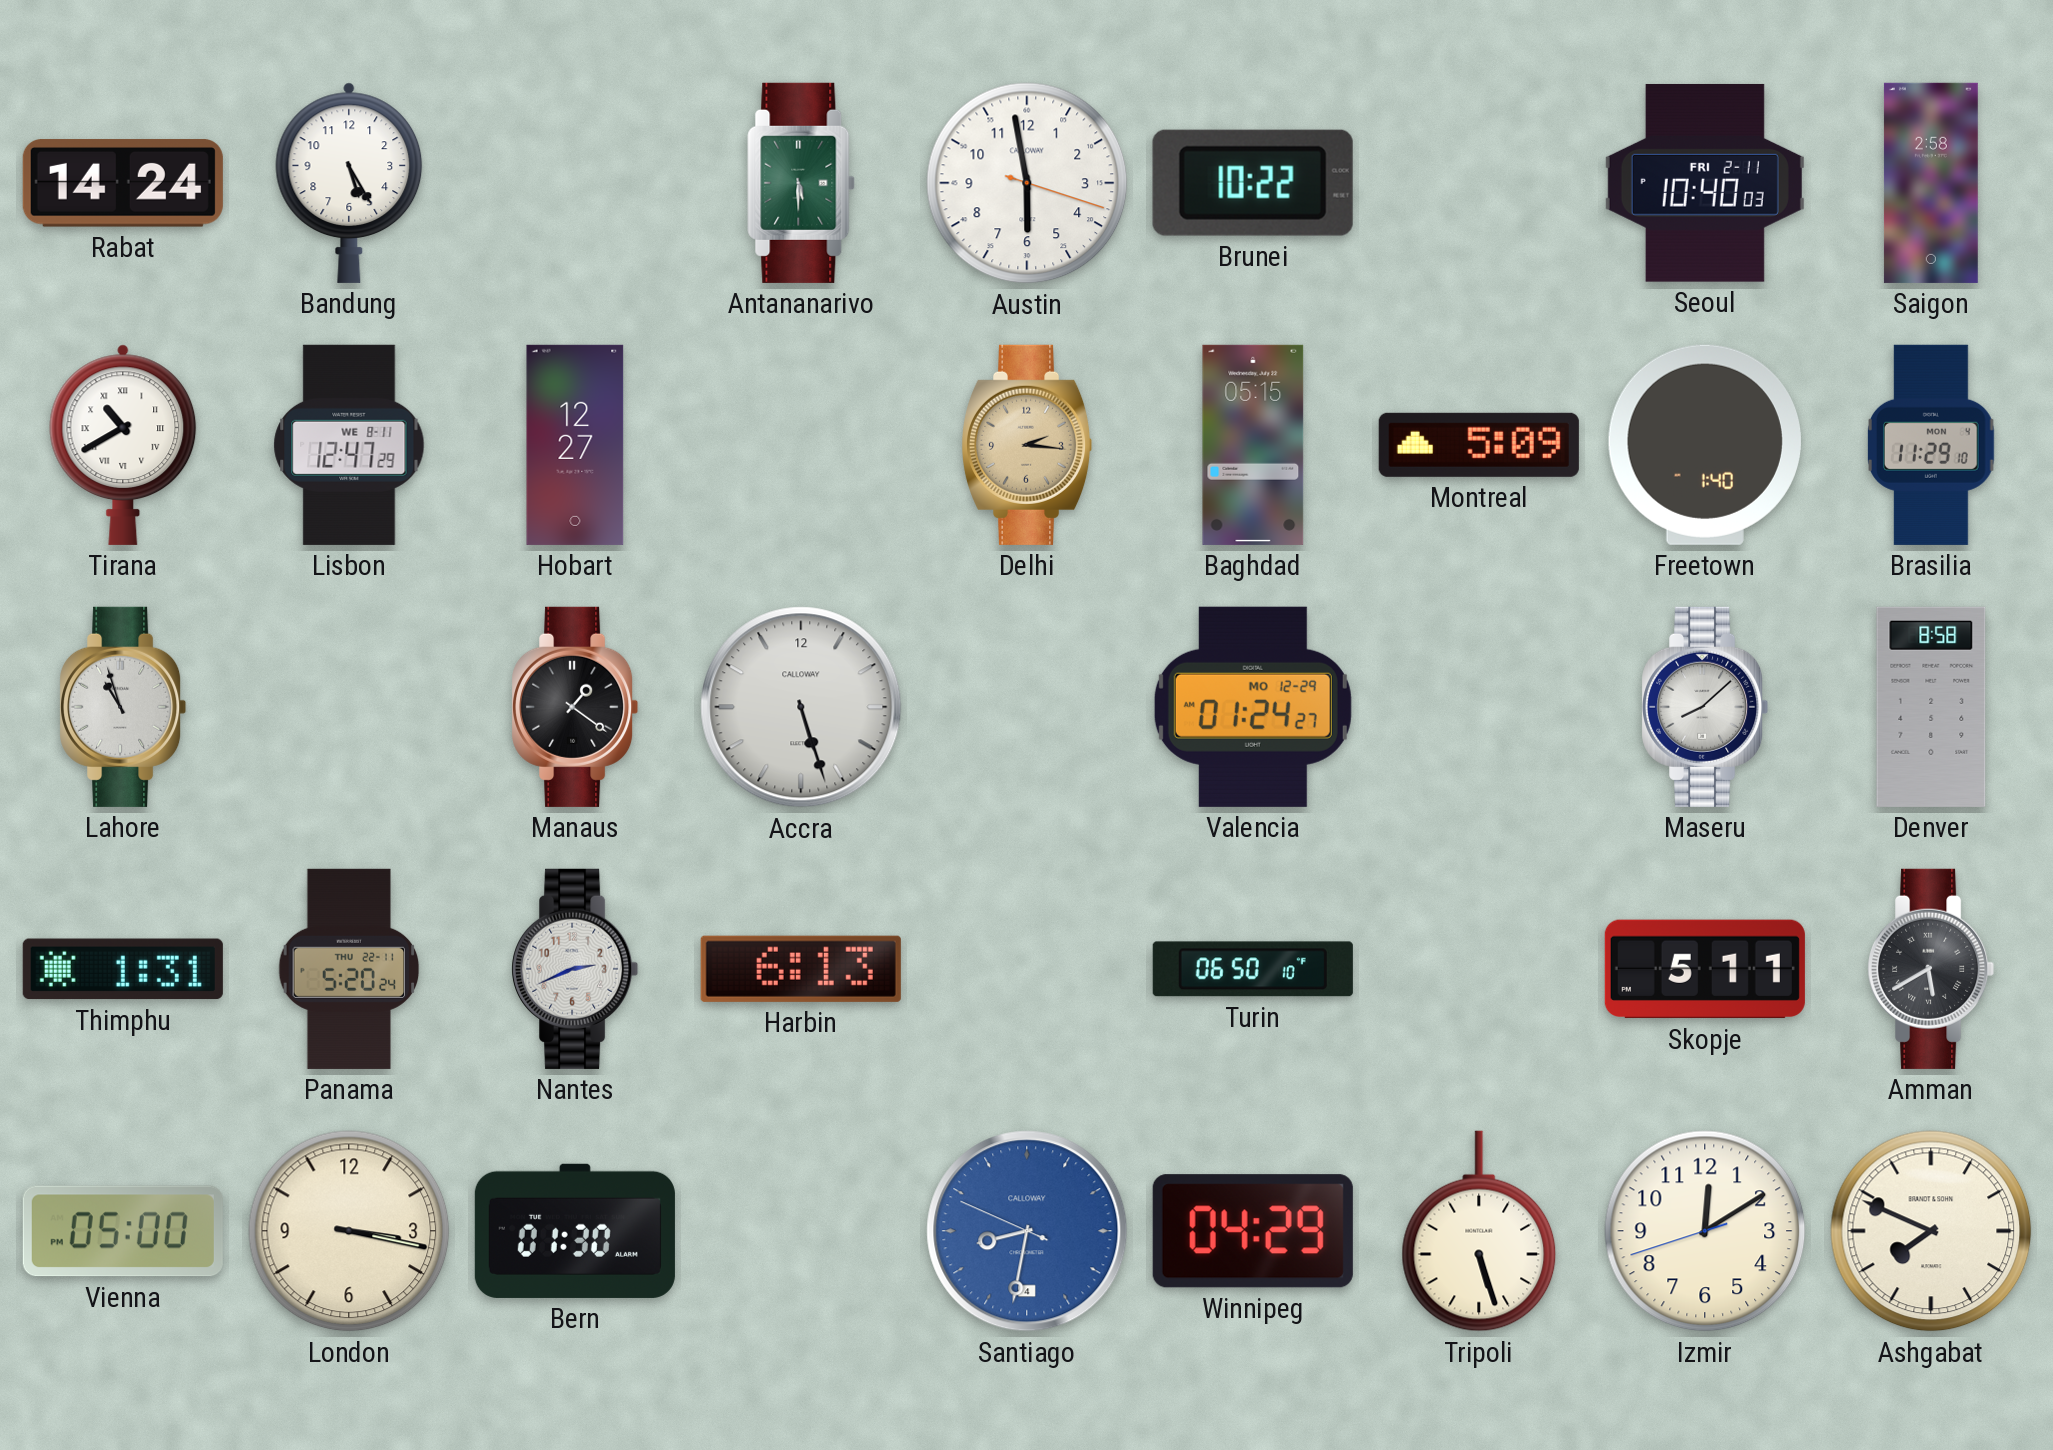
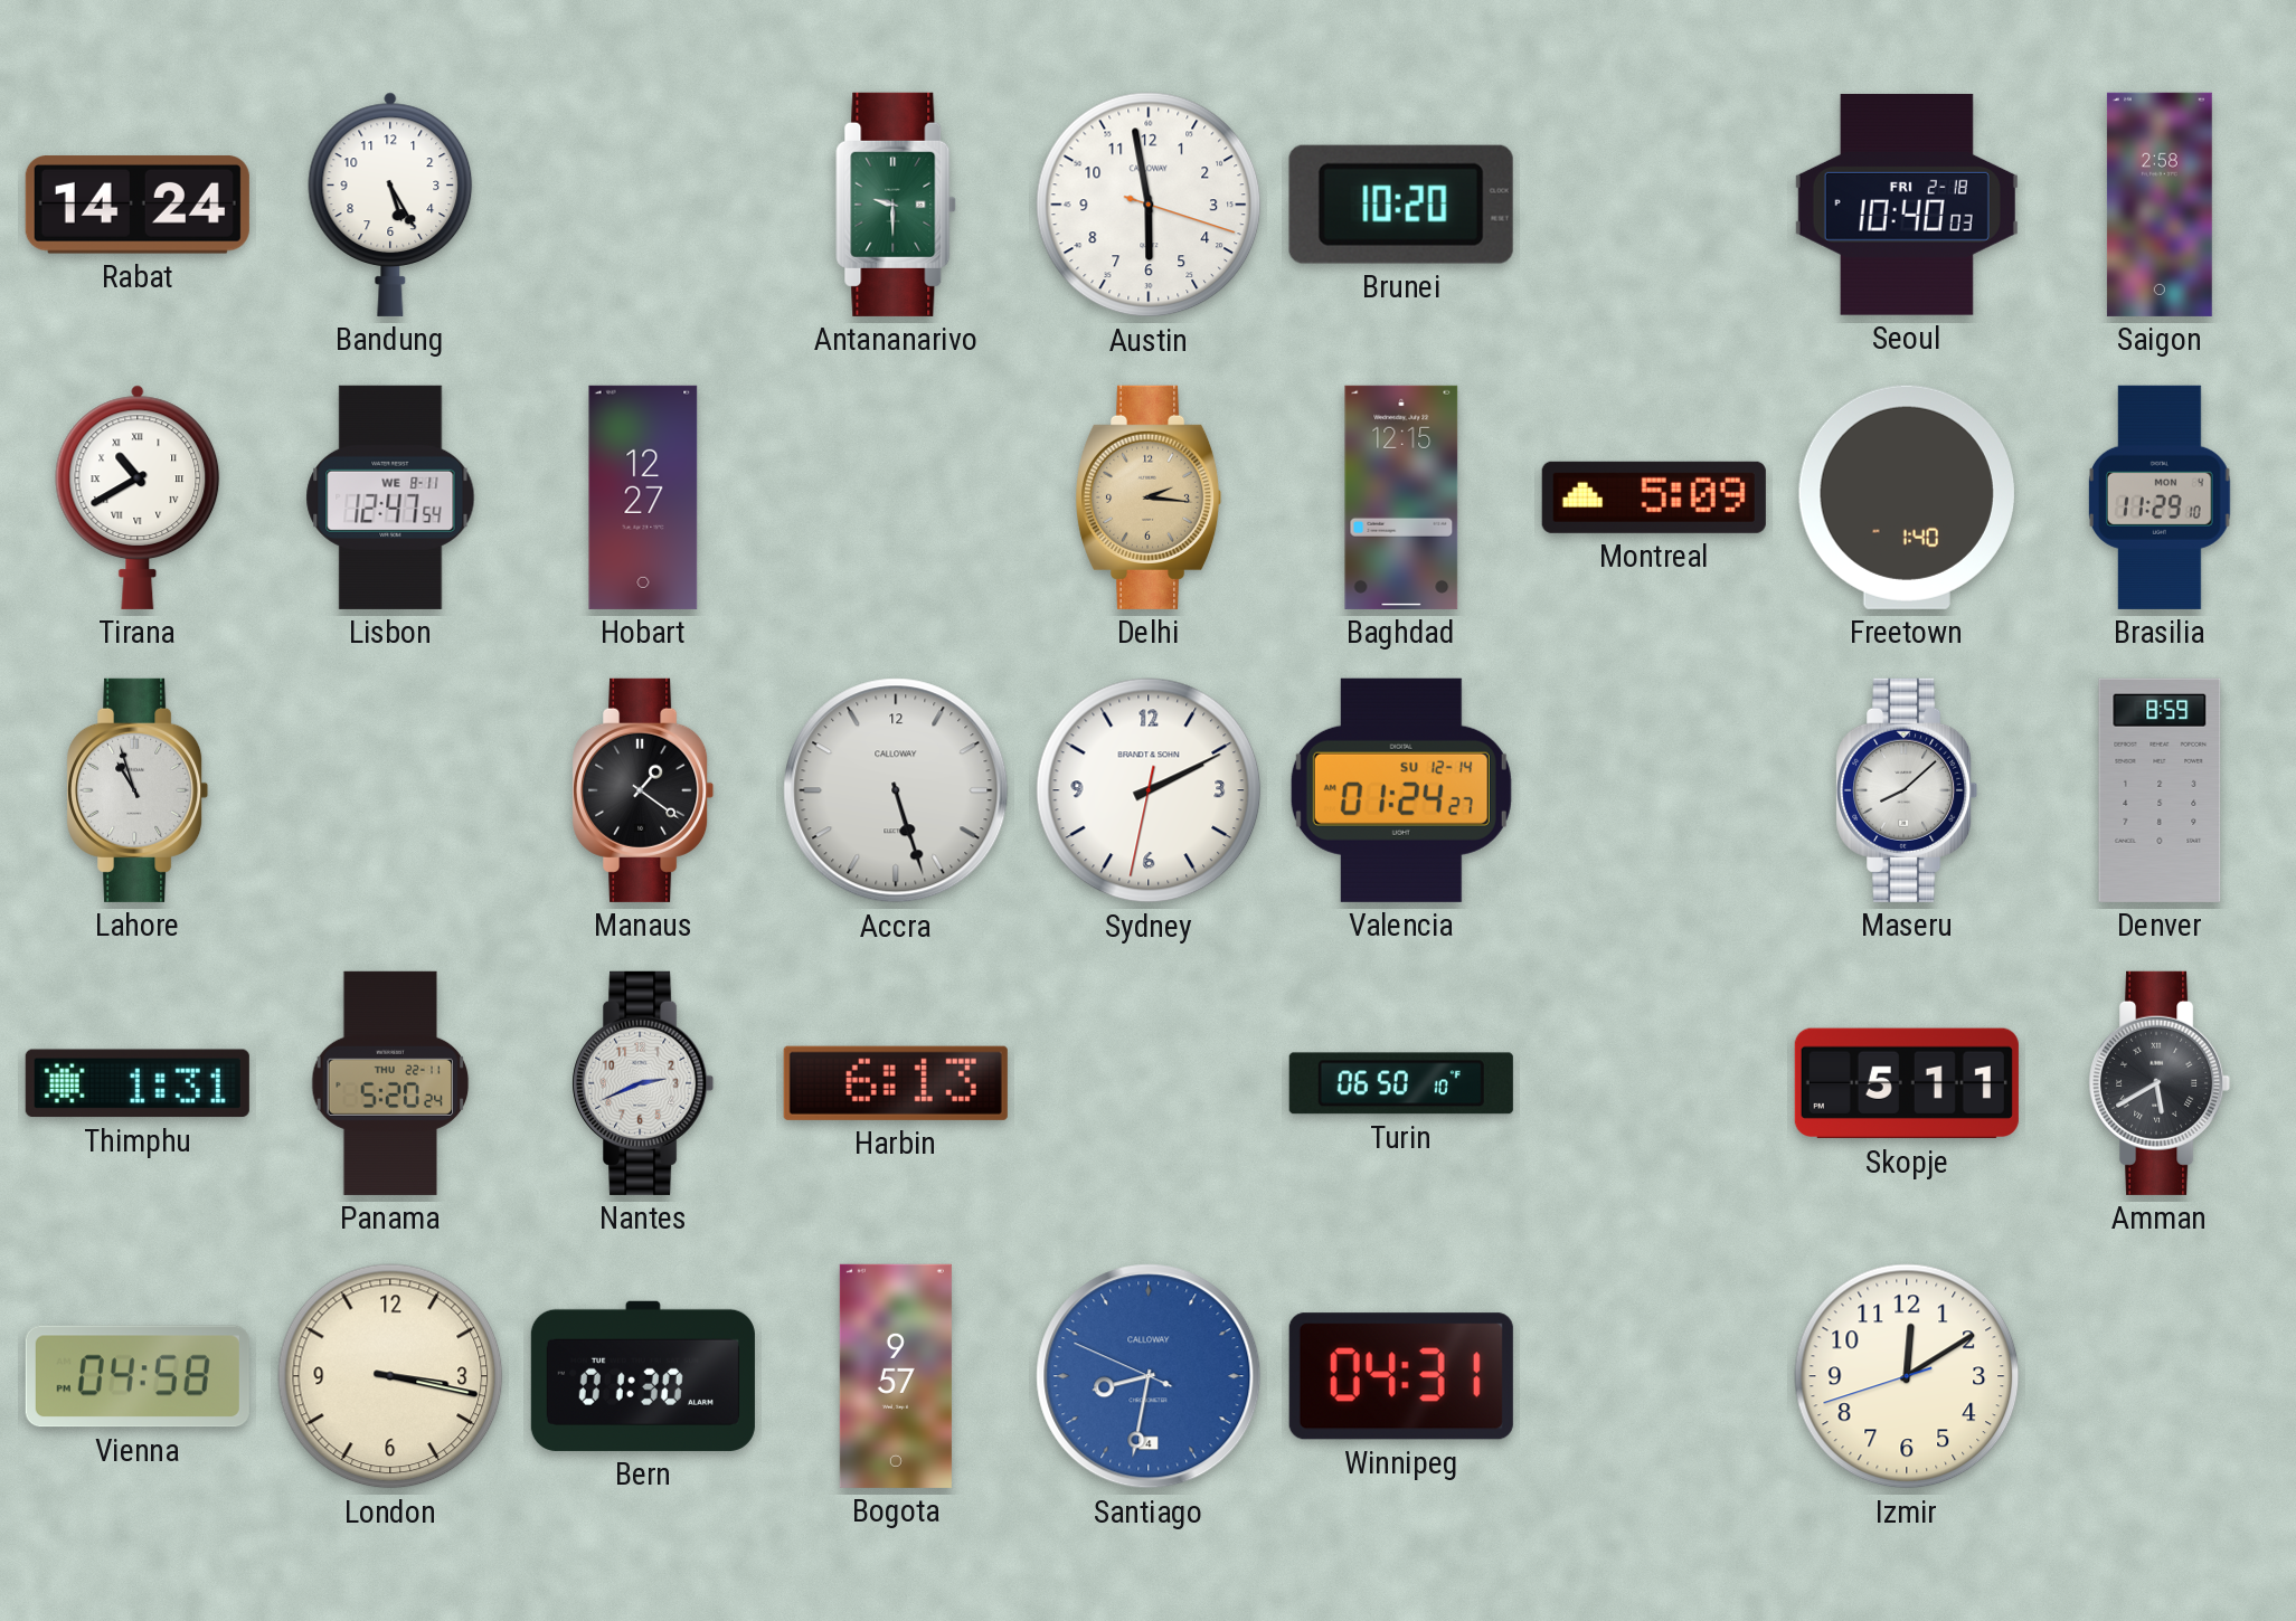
Antananarivo: 5:30 -> 9:30
Brunei: 10:22 -> 10:20
Seoul date: FRI 2-11 -> FRI 2-18
Lisbon: 12:47:29 -> 12:47:54
Baghdad: 05:15 -> 12:15
Sydney: none -> 2:10
Valencia date: MO 12-29 -> SU 12-14
Denver: 8:58 -> 8:59
Vienna: 05:00 -> 04:58
Bogota: none -> 9:57
Winnipeg: 04:29 -> 04:31
Tripoli: 5:27 -> none
Ashgabat: 7:49 -> none
